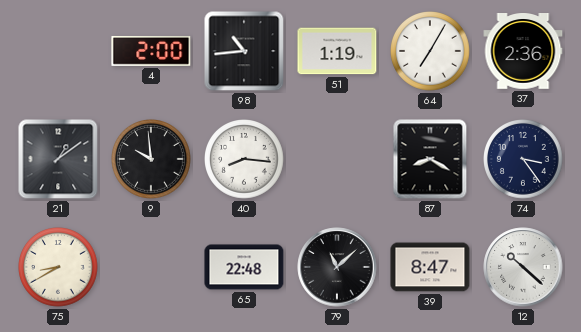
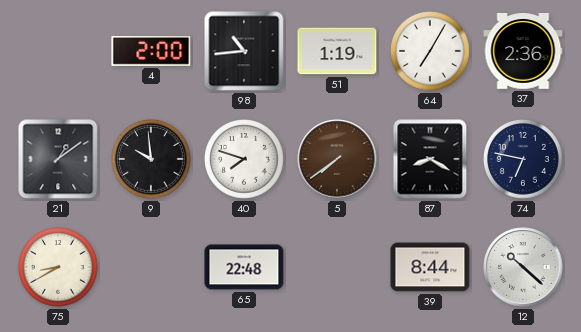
40: 8:16 -> 7:48
5: none -> 7:39
74: 3:24 -> 6:47
79: 11:08 -> none
39: 8:47 -> 8:44
